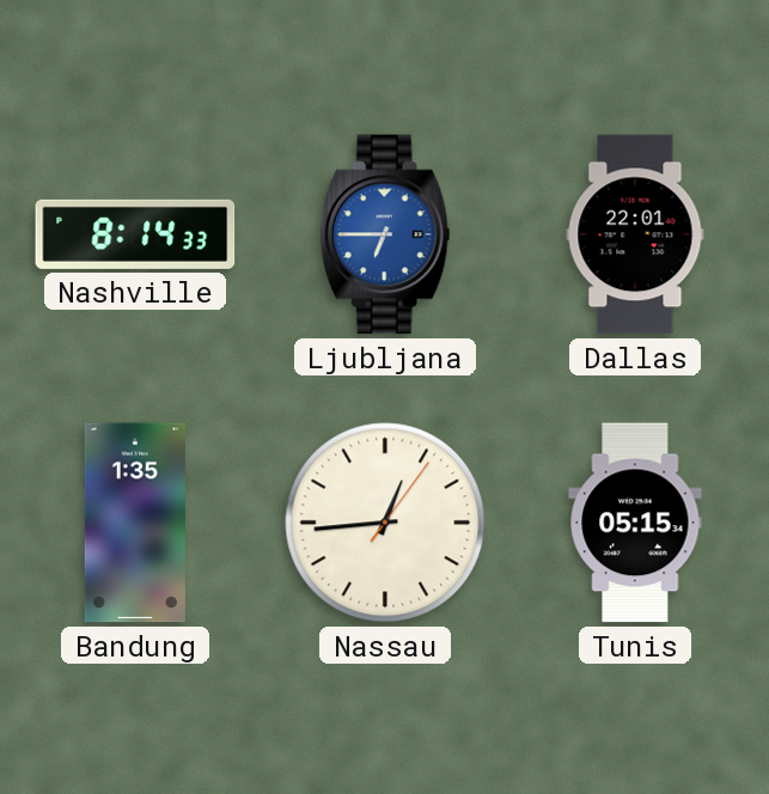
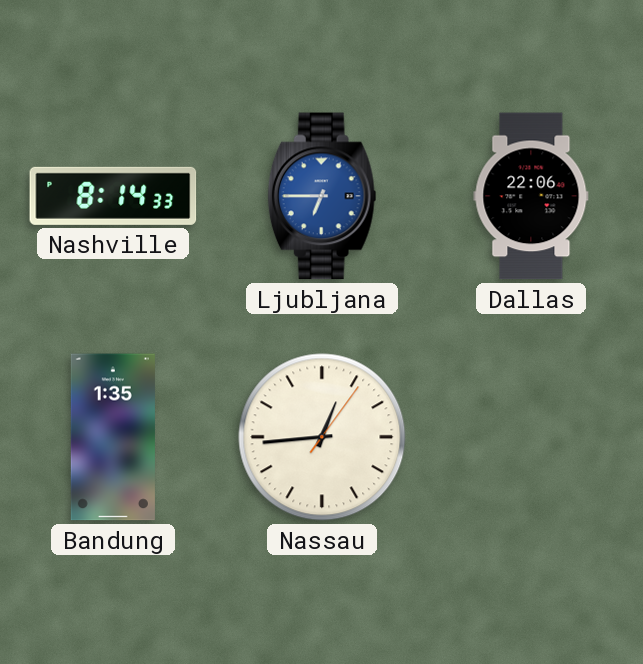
Dallas: 22:01 -> 22:06
Tunis: 05:15 -> none
